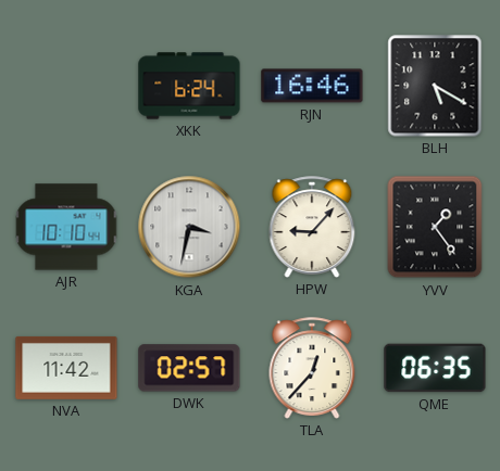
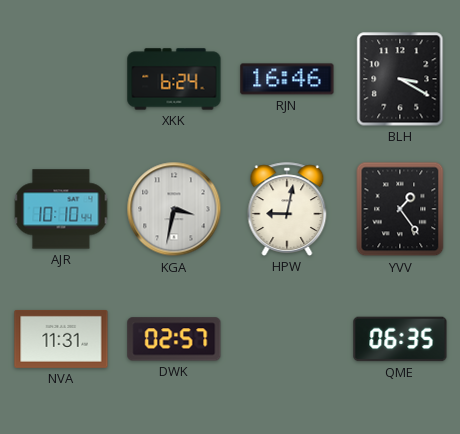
BLH: 5:20 -> 3:20
HPW: 9:07 -> 9:02
NVA: 11:42 -> 11:31
TLA: 12:37 -> none
